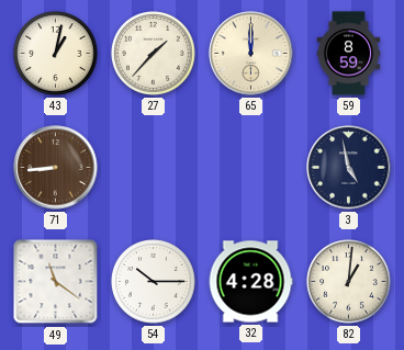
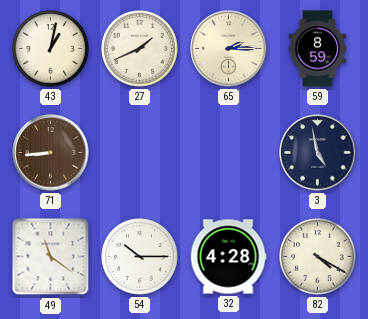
27: 1:37 -> 1:41
65: 12:00 -> 2:15
82: 1:01 -> 4:20
